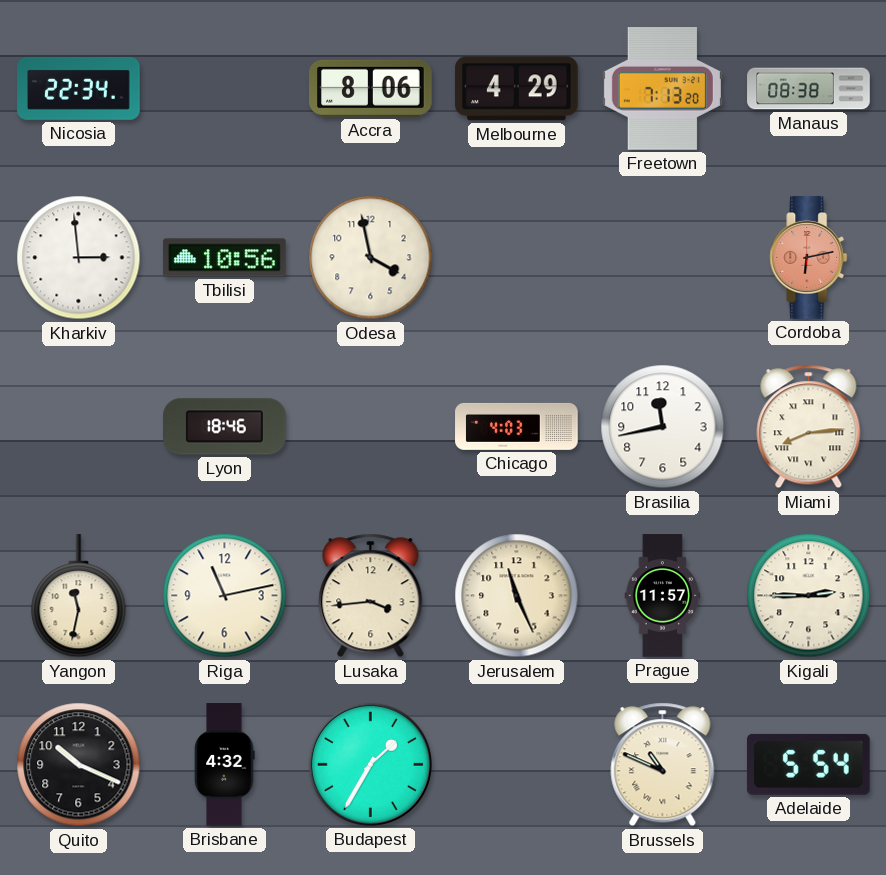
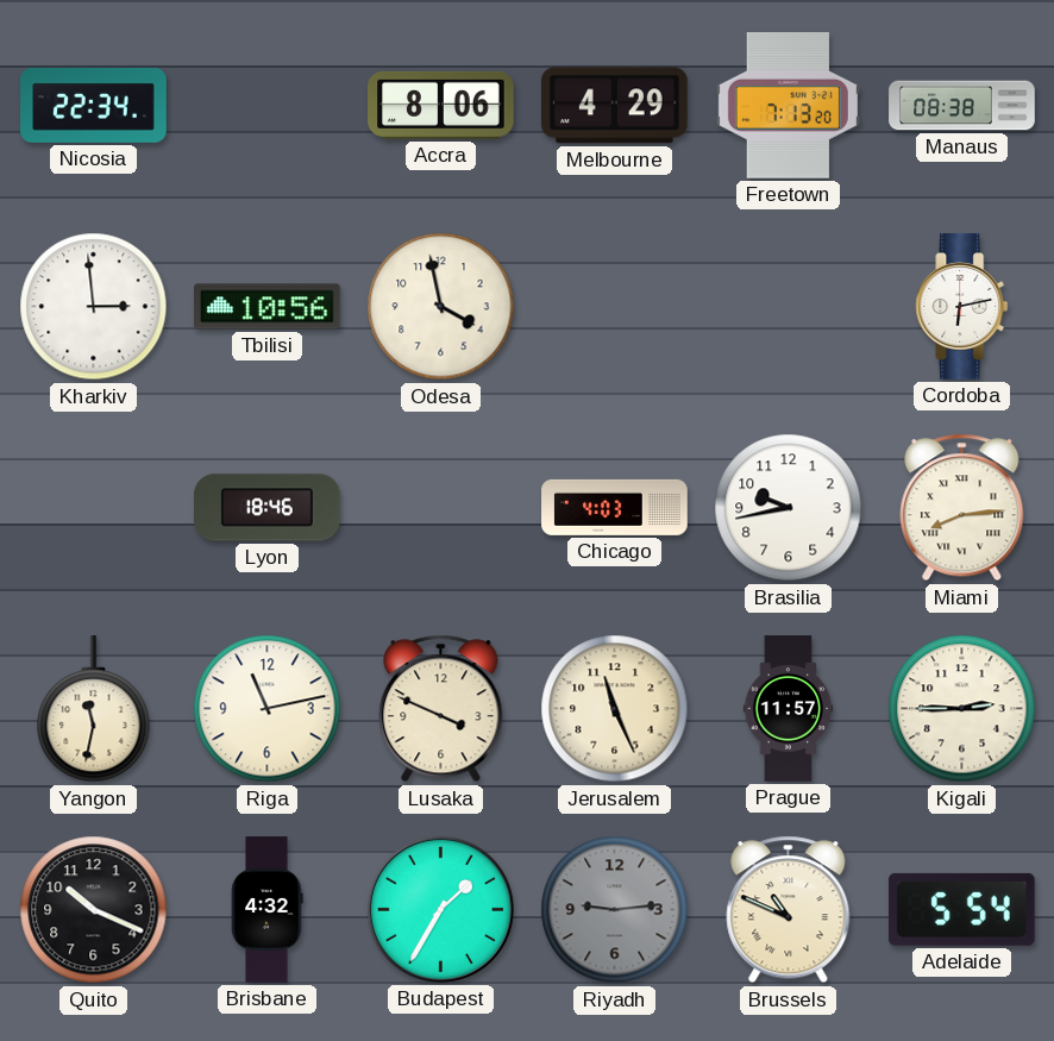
Cordoba dial: salmon -> white
Brasilia: 11:43 -> 9:43
Lusaka: 3:44 -> 3:49
Riyadh: none -> 9:14
